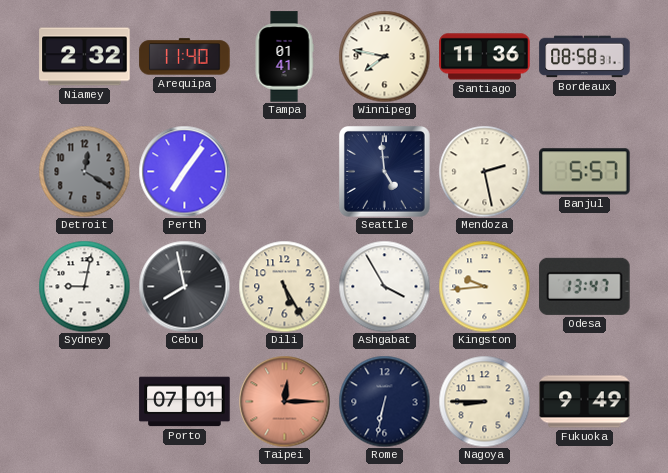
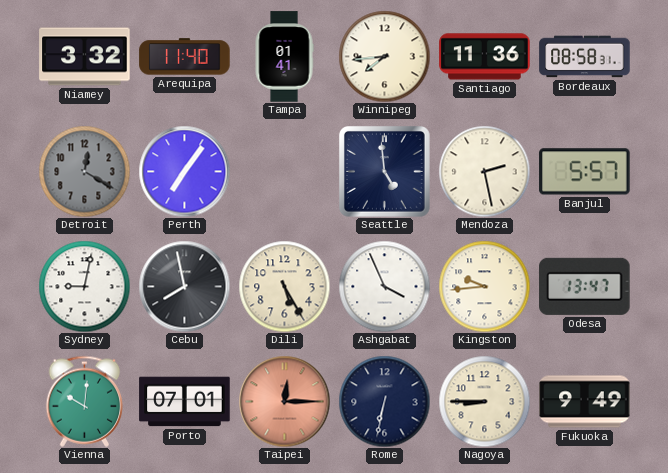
Niamey: 2:32 -> 3:32
Winnipeg: 7:47 -> 7:44
Ashgabat: 3:55 -> 3:56
Vienna: none -> 10:01
